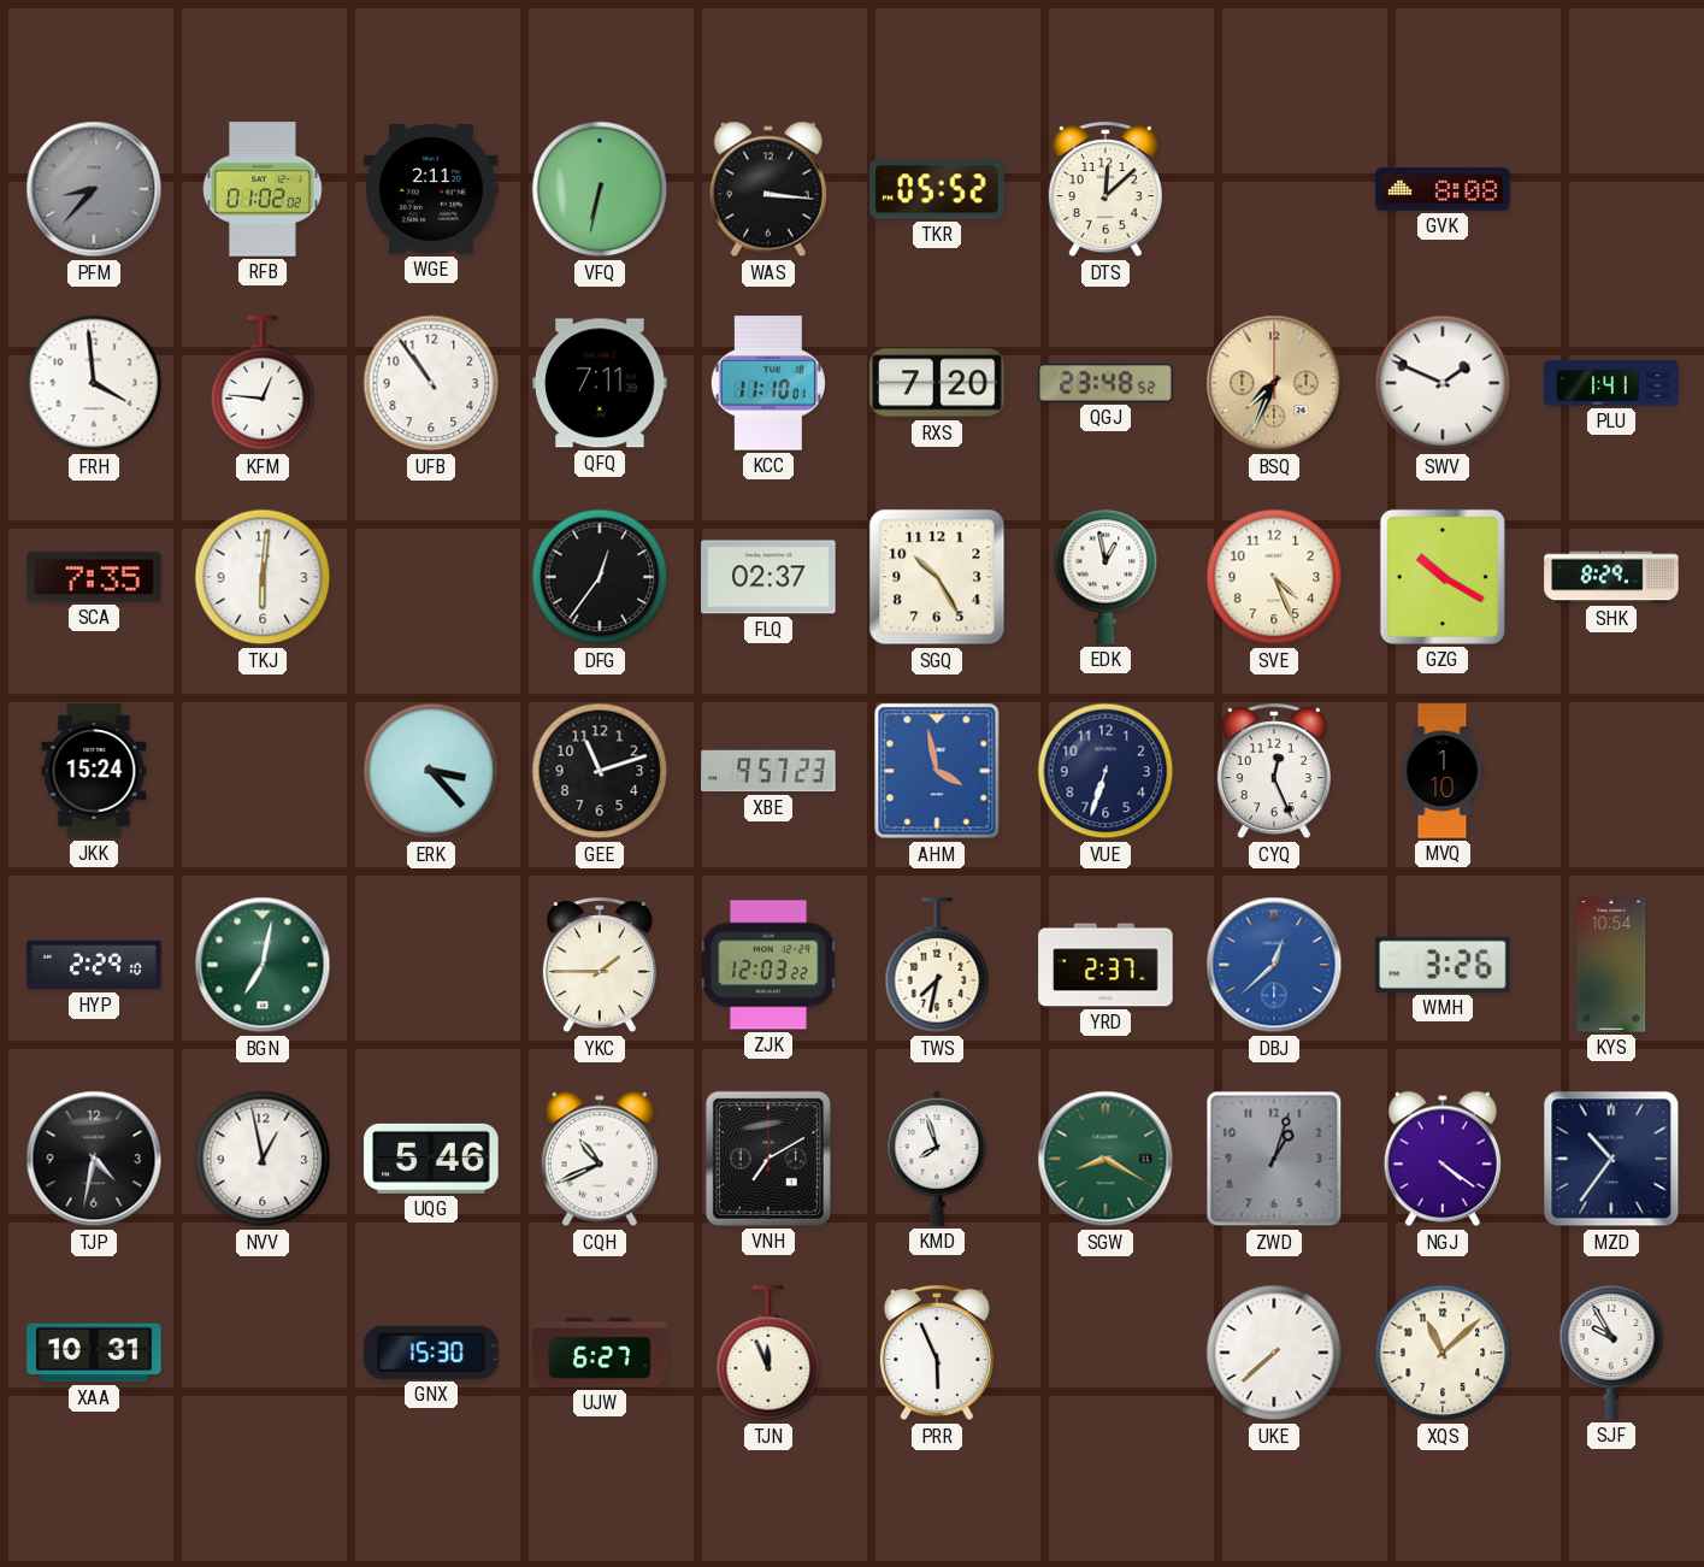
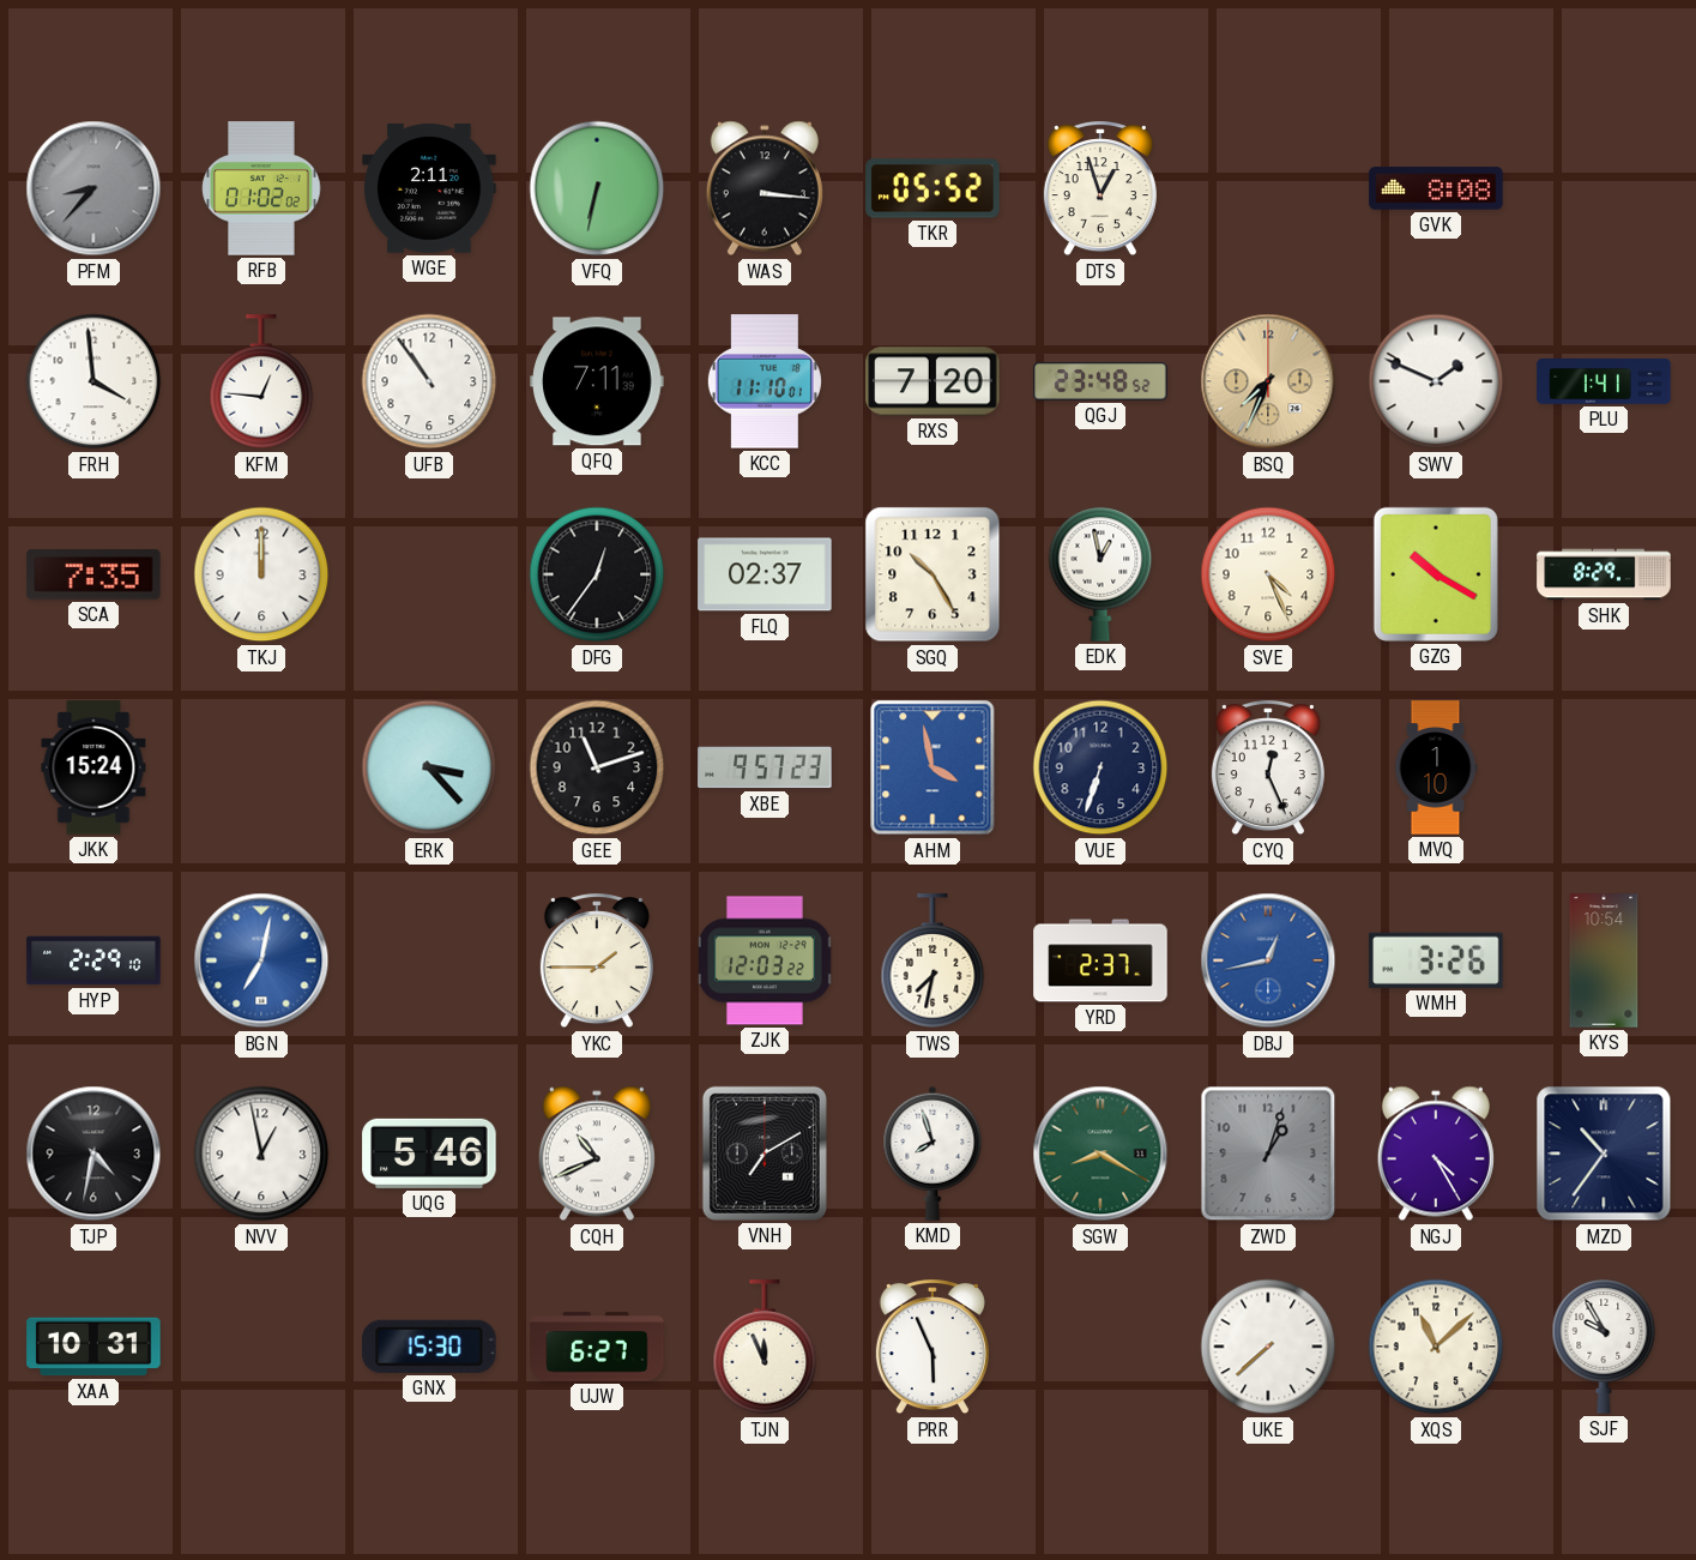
DTS: 12:08 -> 12:57
TKJ: 6:01 -> 12:00
BGN dial: green -> blue
DBJ: 12:38 -> 12:43
NGJ: 4:21 -> 4:25
